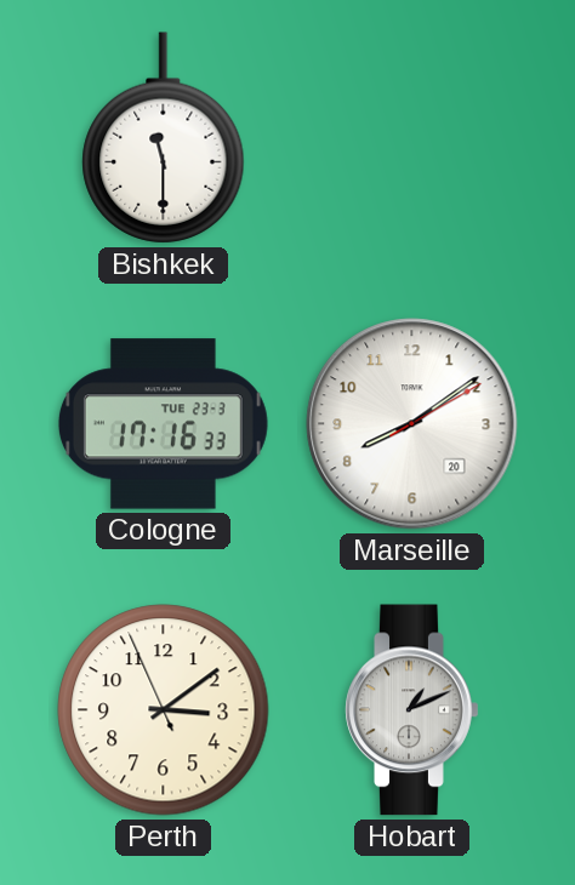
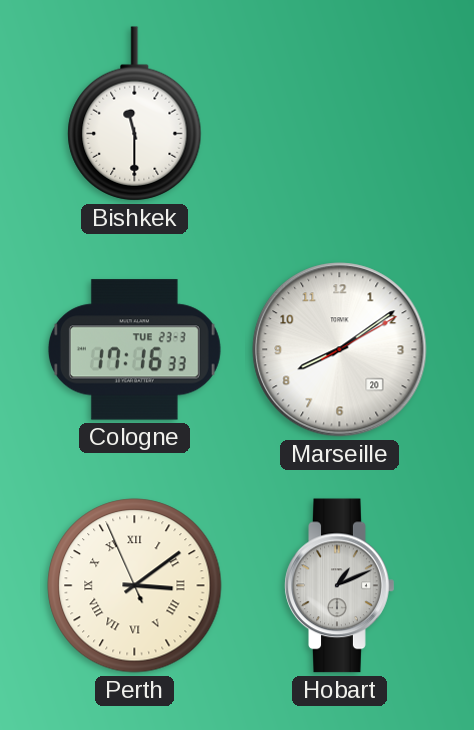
Perth numerals: Arabic -> Roman
